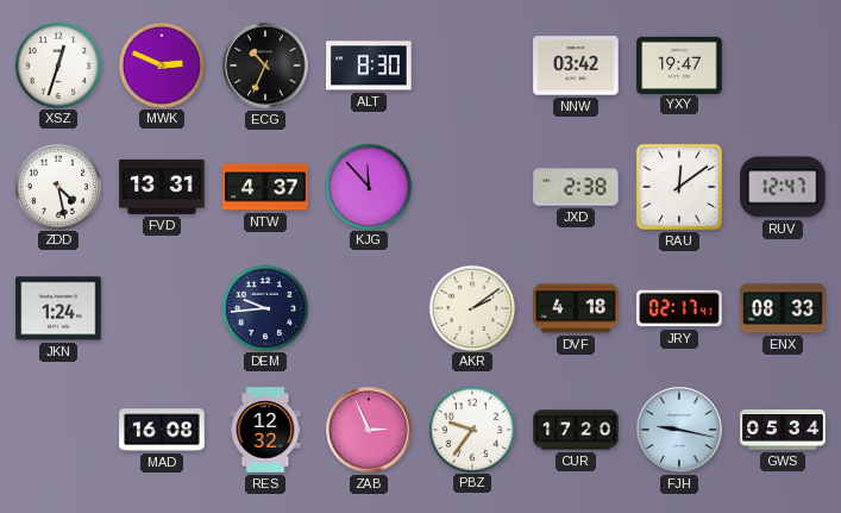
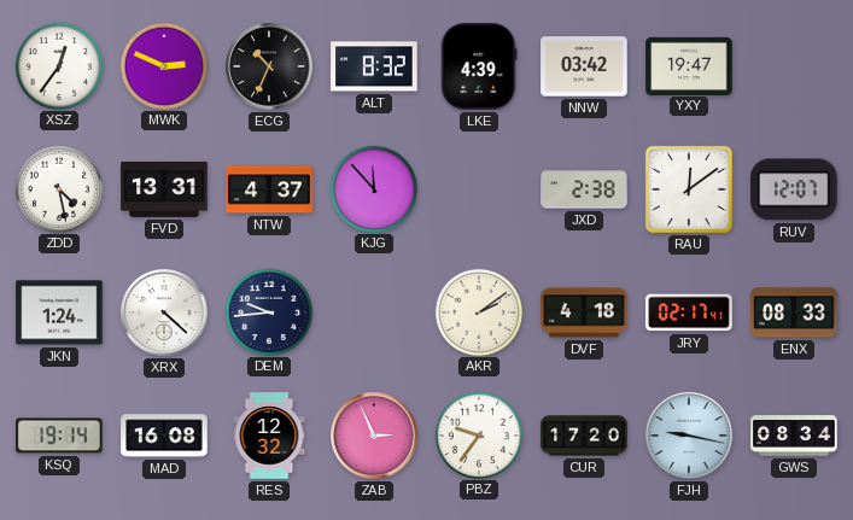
XSZ: 12:33 -> 12:36
ALT: 8:30 -> 8:32
LKE: none -> 4:39
RUV: 12:47 -> 12:07
XRX: none -> 4:22
KSQ: none -> 19:14
GWS: 05:34 -> 08:34
